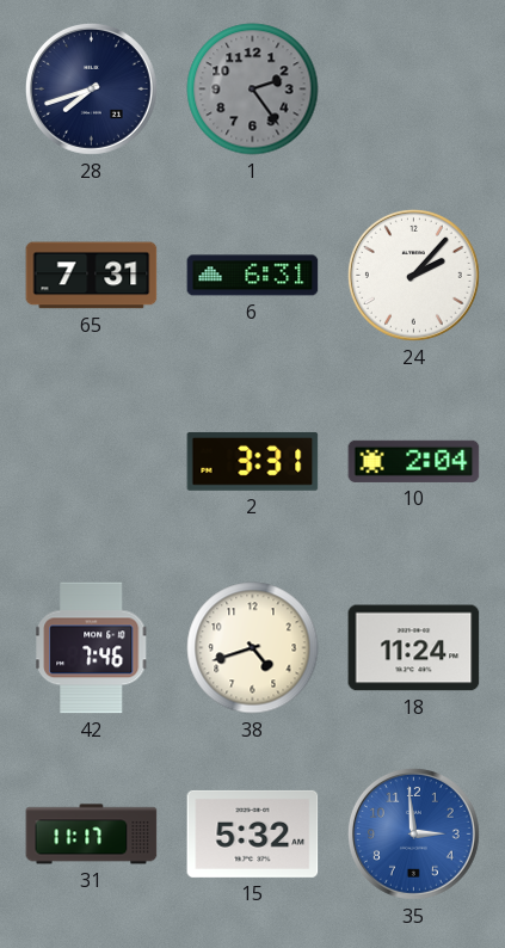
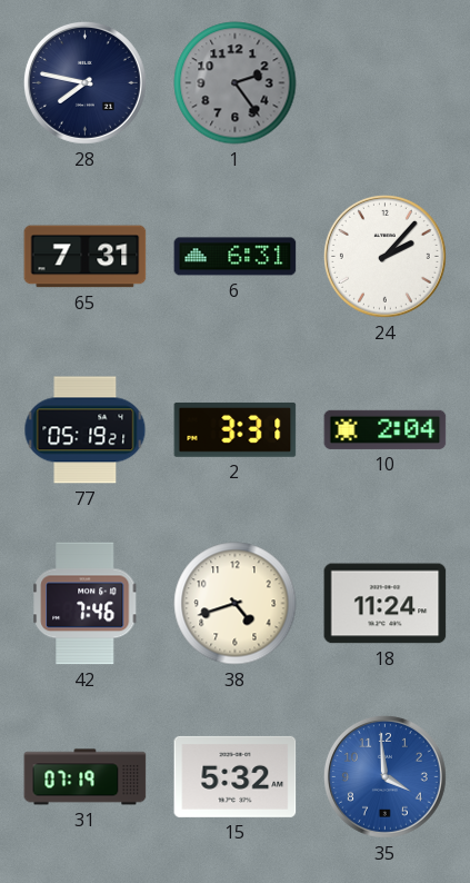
28: 7:42 -> 7:47
77: none -> 05:19
31: 11:17 -> 07:19
35: 2:59 -> 3:59
